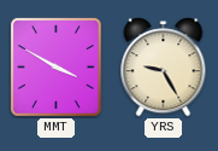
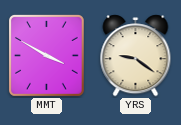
YRS: 9:25 -> 9:21
